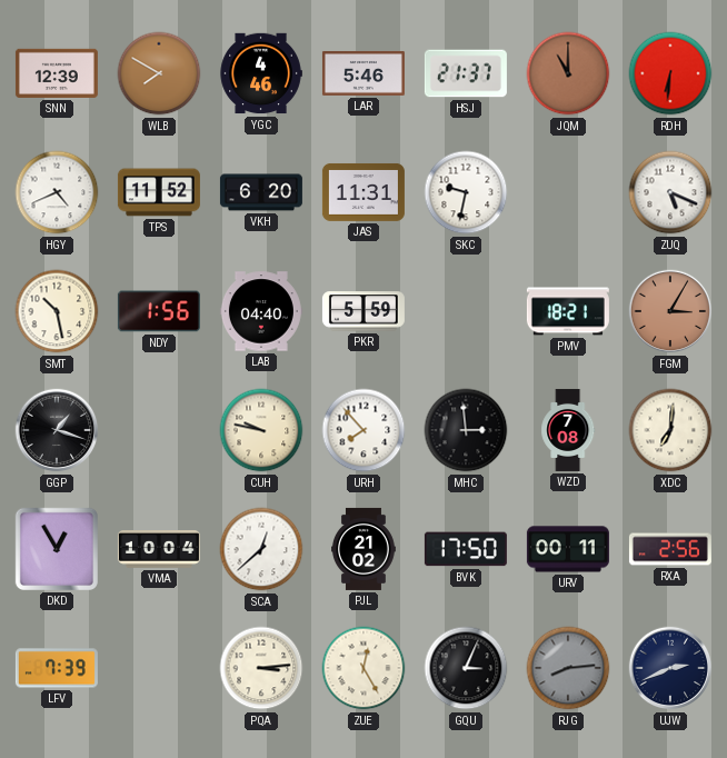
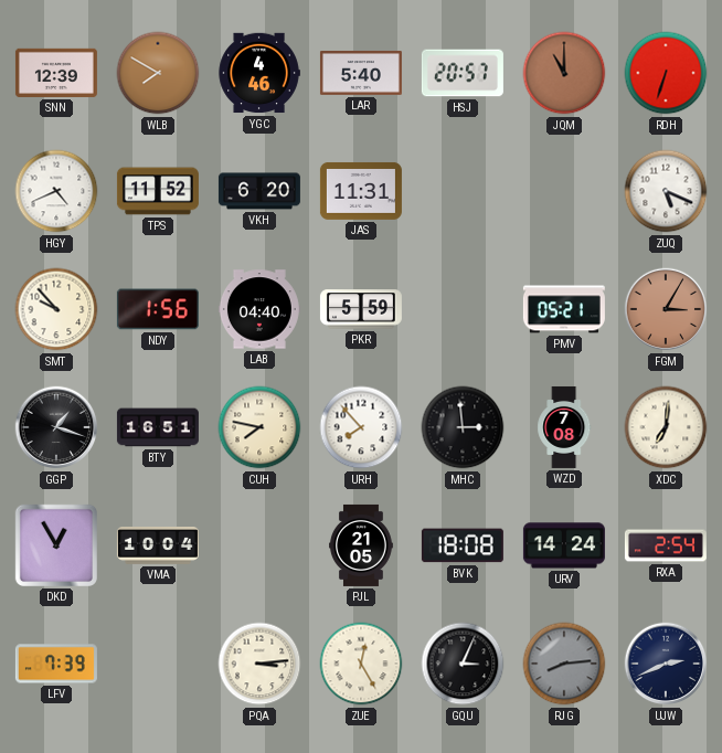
LAR: 5:46 -> 5:40
HSJ: 21:37 -> 20:57
RDH: 6:31 -> 6:33
SKC: 9:32 -> none
SMT: 10:28 -> 9:53
PMV: 18:21 -> 05:21
BTY: none -> 16:51
CUH: 9:47 -> 7:47
SCA: 12:38 -> none
PJL: 21:02 -> 21:05
BVK: 17:50 -> 18:08
URV: 00:11 -> 14:24
RXA: 2:56 -> 2:54
